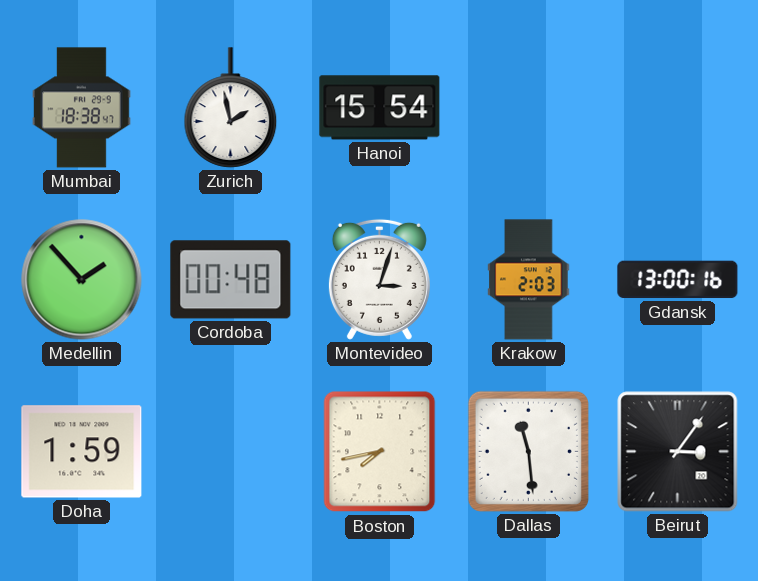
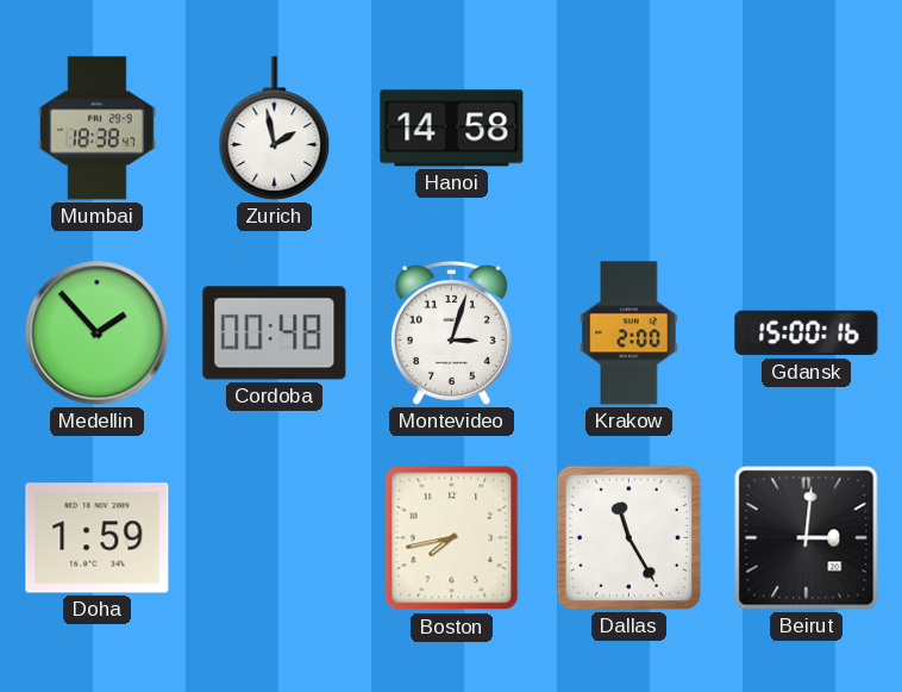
Hanoi: 15:54 -> 14:58
Krakow: 2:03 -> 2:00
Gdansk: 13:00 -> 15:00
Dallas: 11:29 -> 11:25
Beirut: 3:06 -> 3:01
